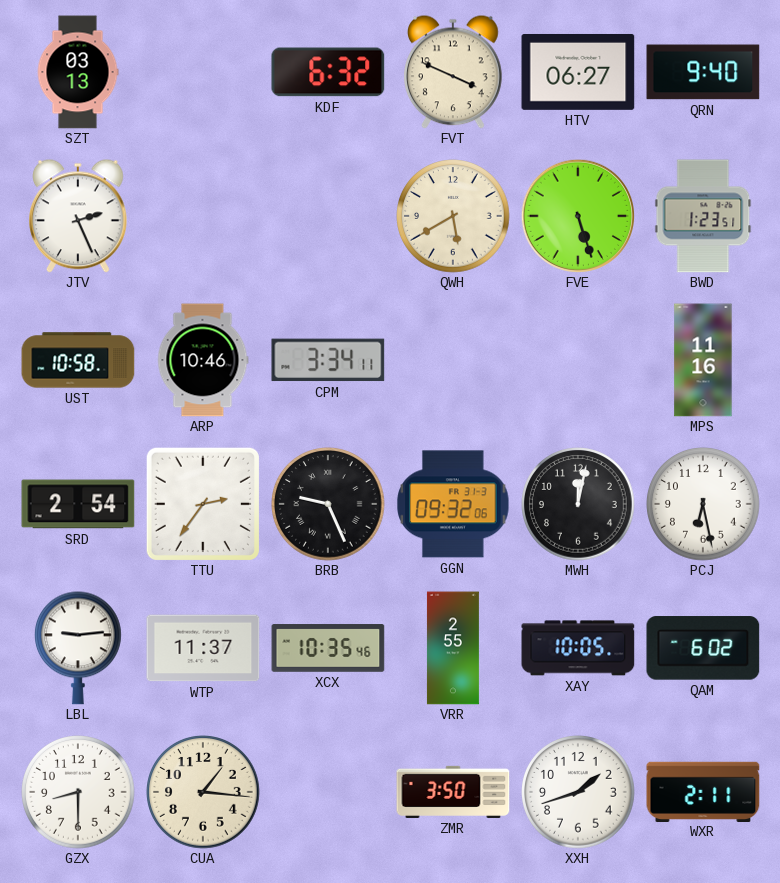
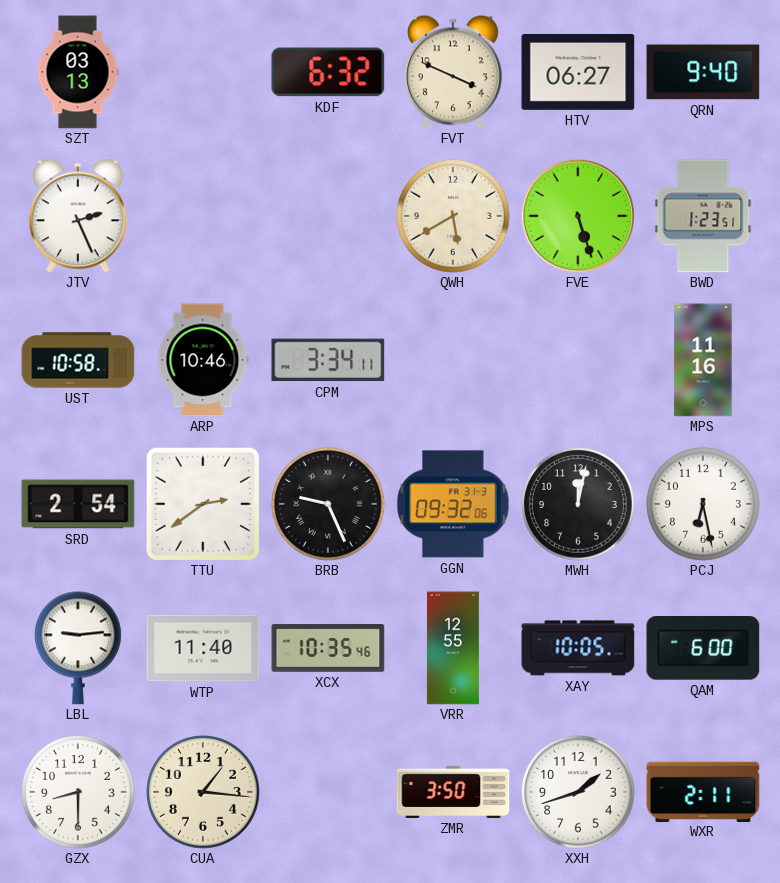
TTU: 2:36 -> 2:39
WTP: 11:37 -> 11:40
VRR: 2:55 -> 12:55
QAM: 6:02 -> 6:00
